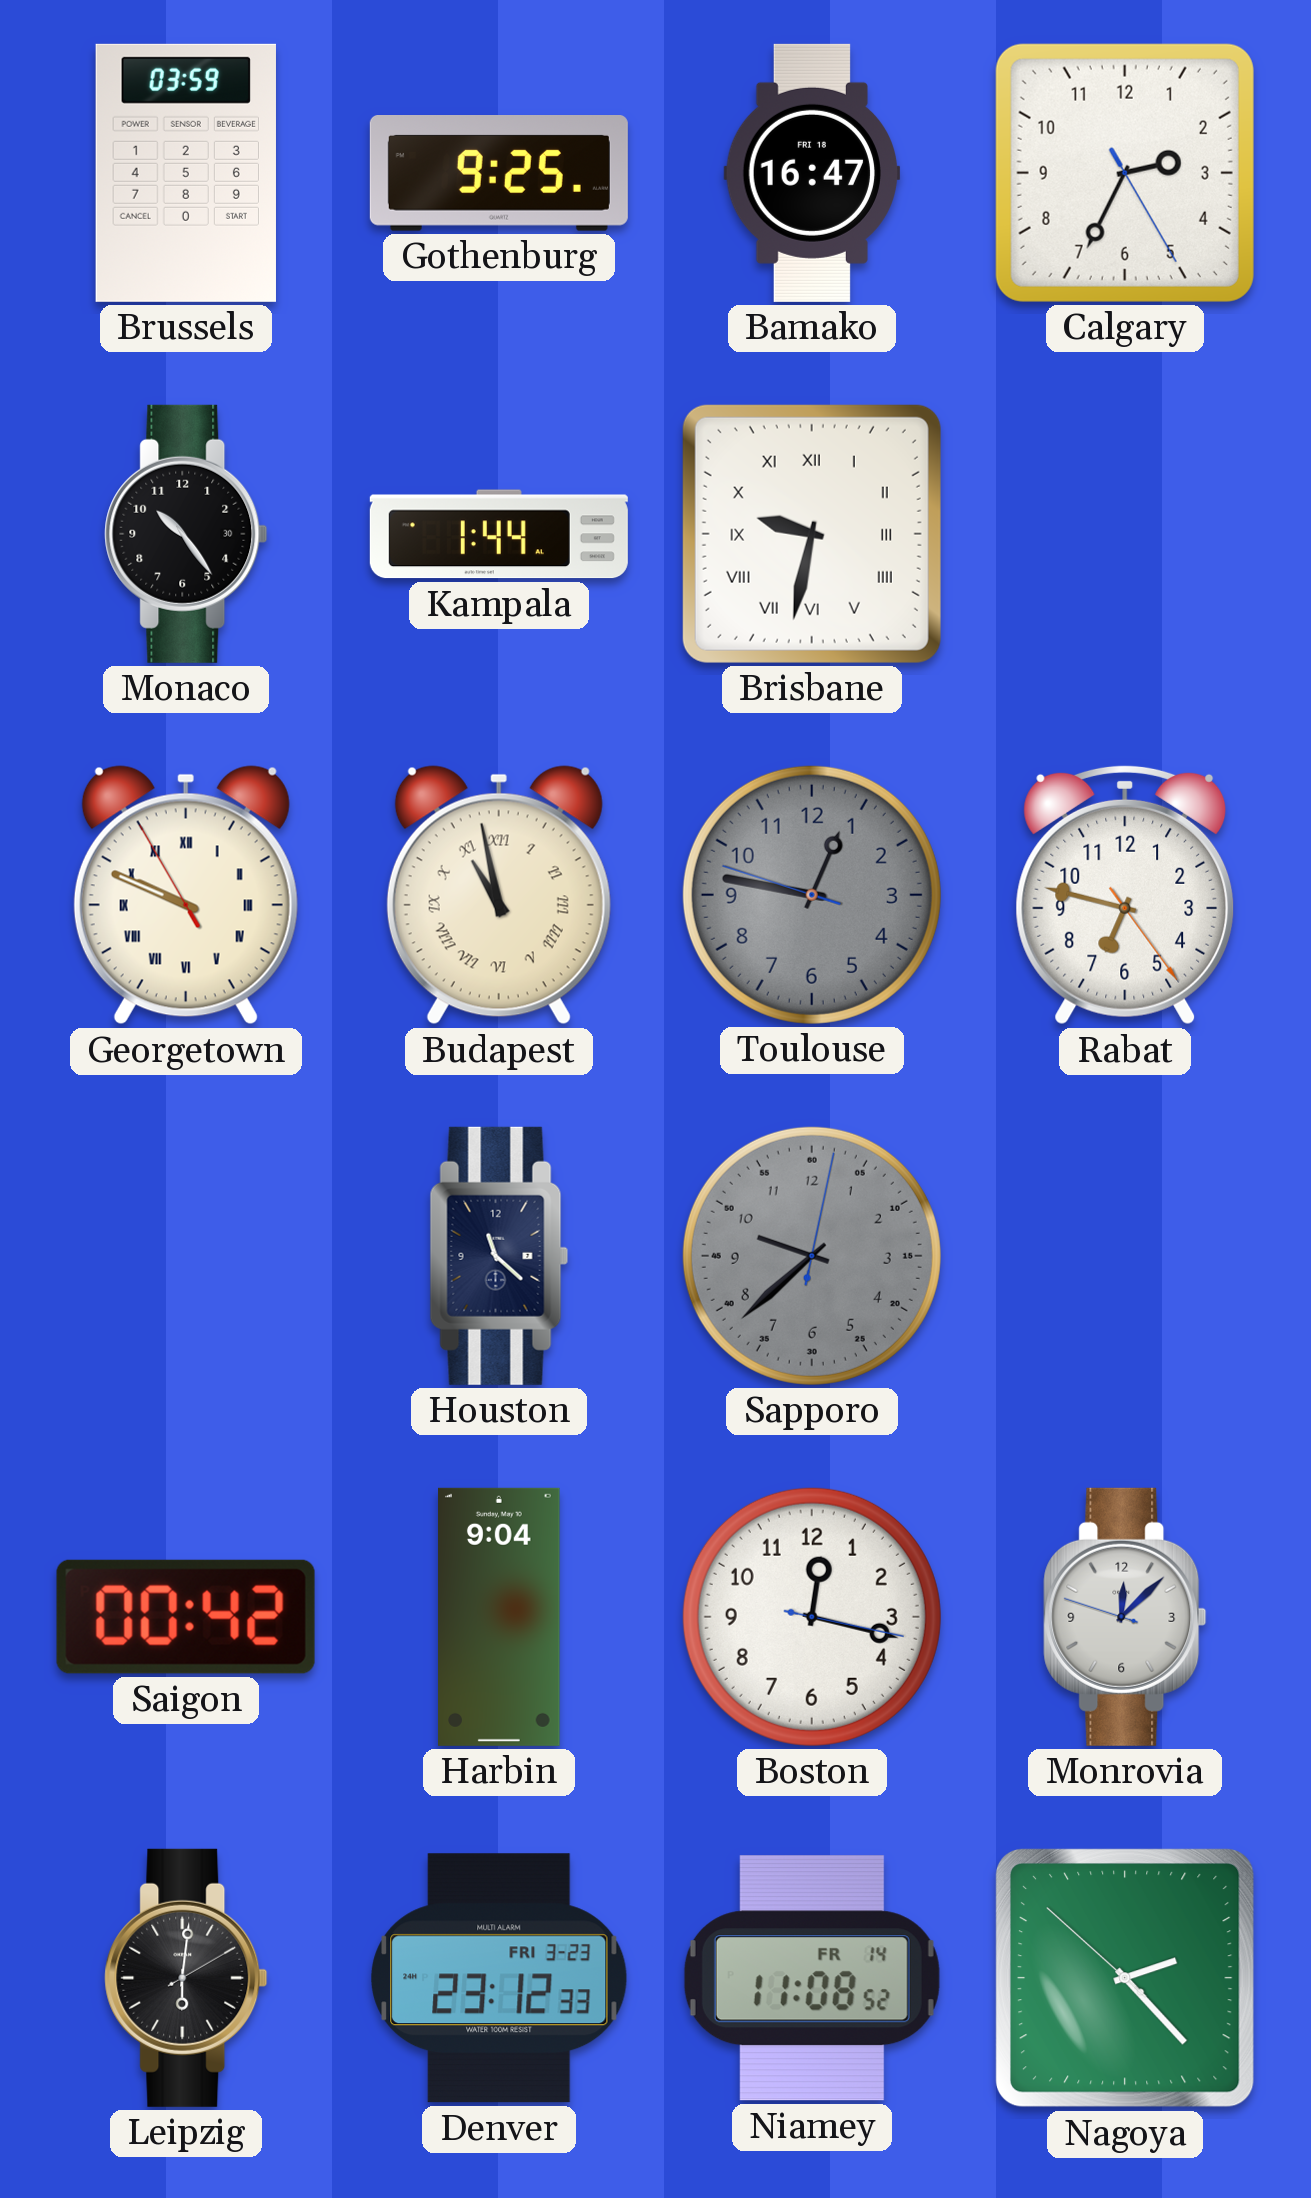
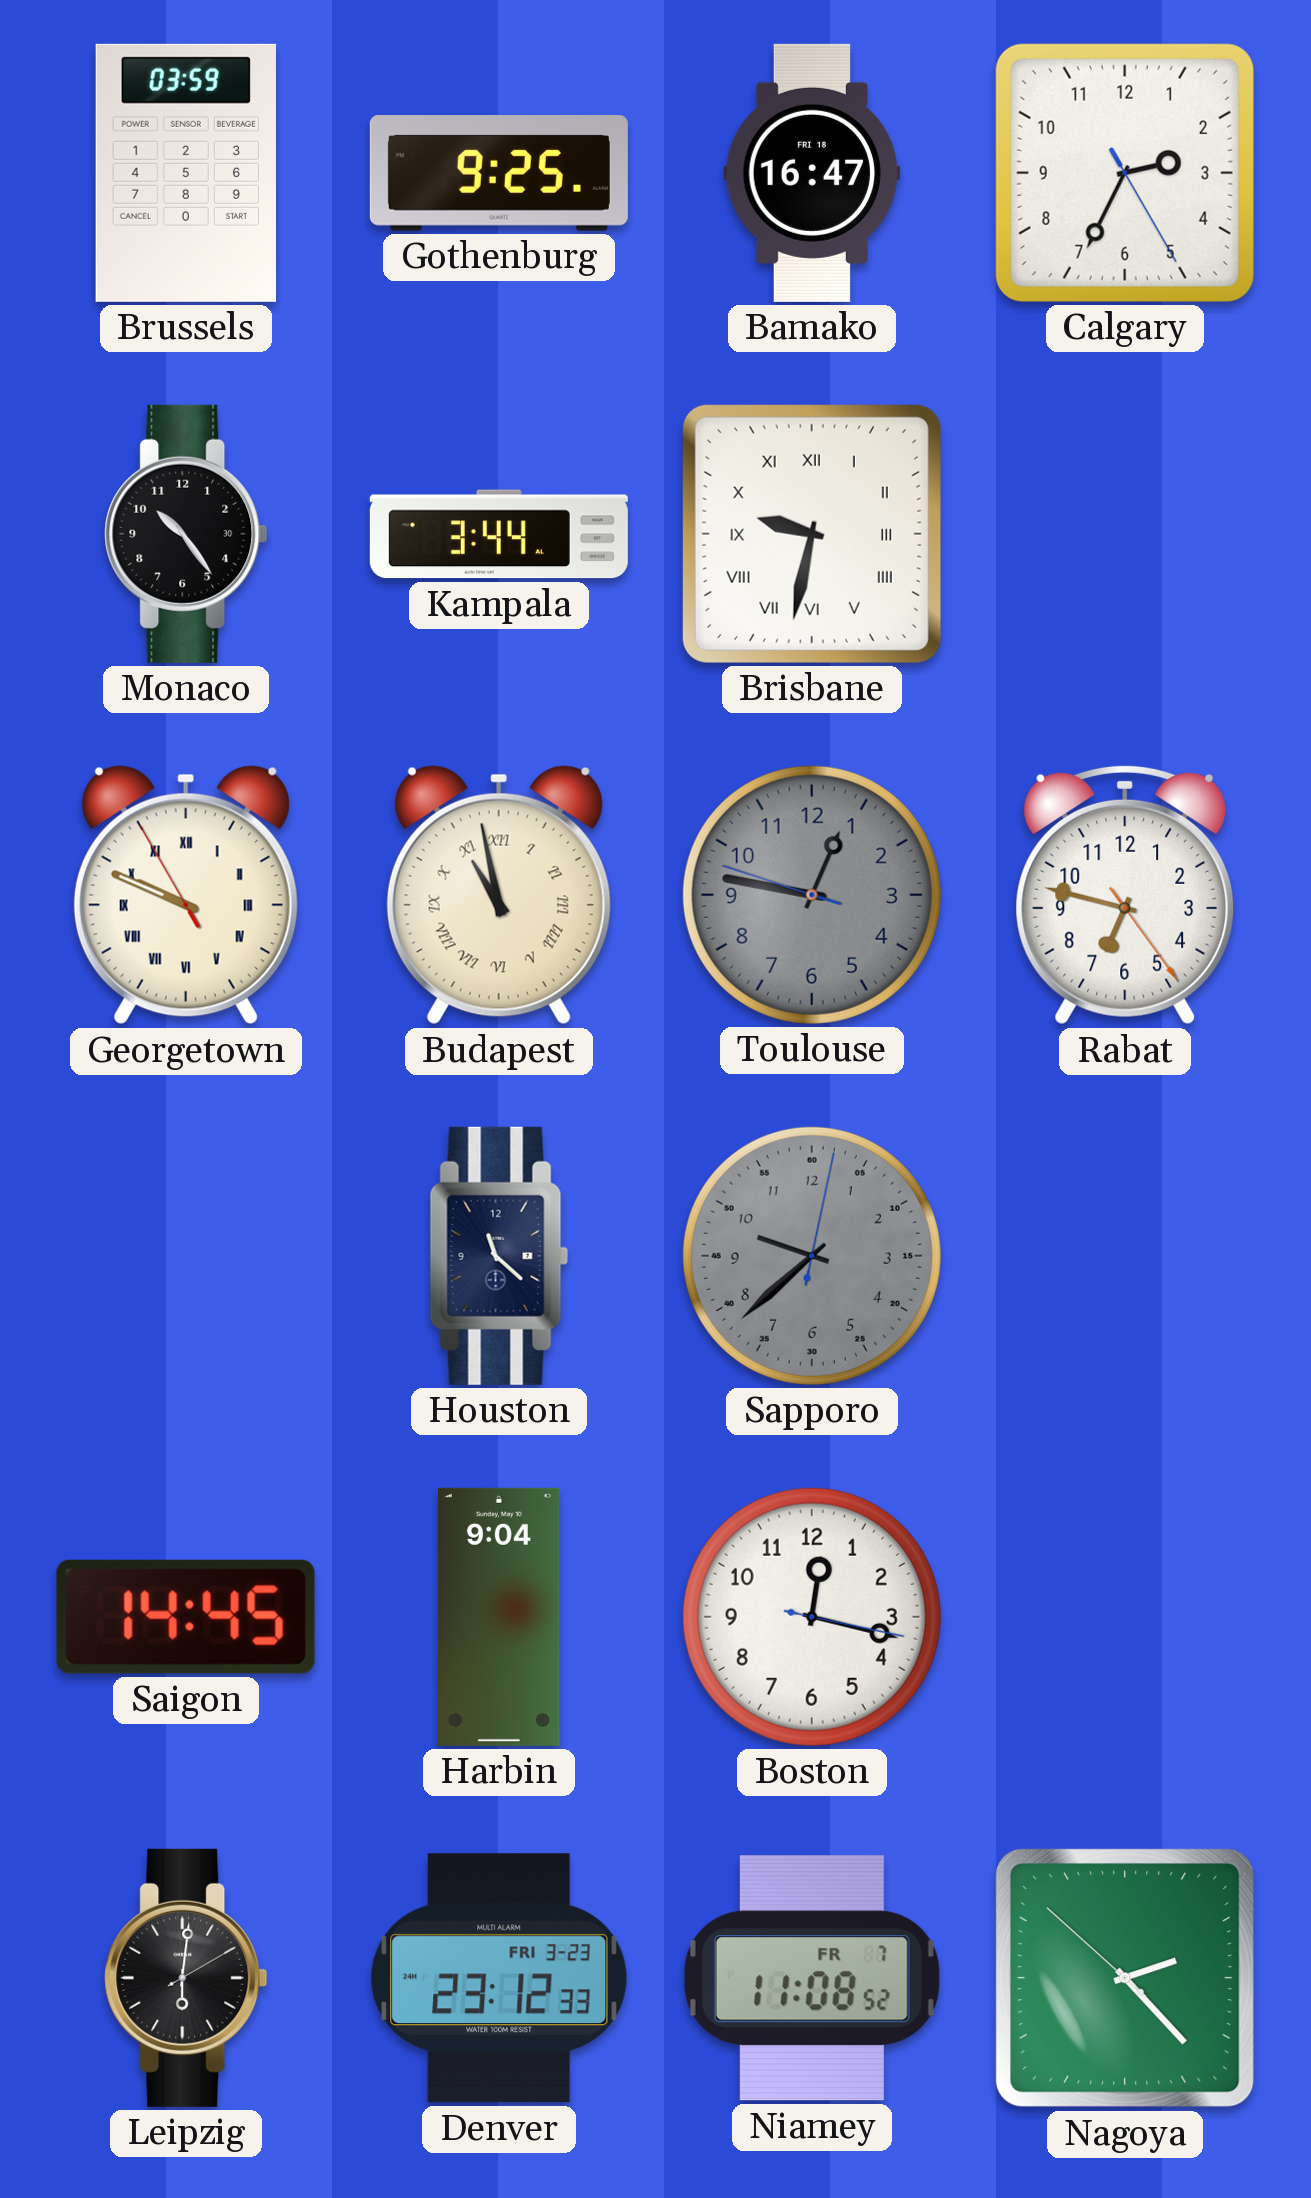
Kampala: 1:44 -> 3:44
Saigon: 00:42 -> 14:45
Monrovia: 12:07 -> none
Niamey date: FR 14 -> FR 7
